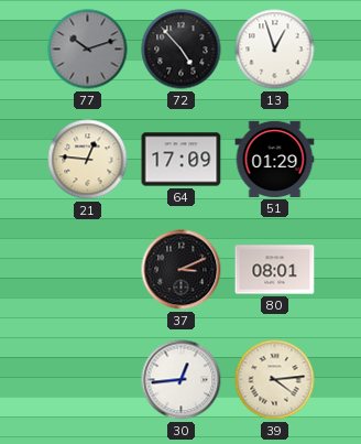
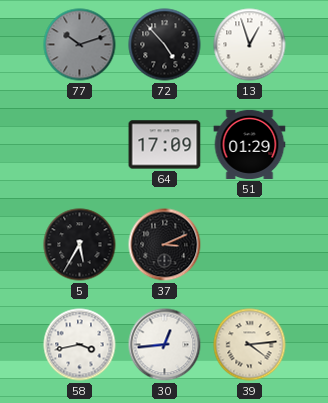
21: 12:46 -> none
5: none -> 5:35
80: 08:01 -> none
58: none -> 3:43
